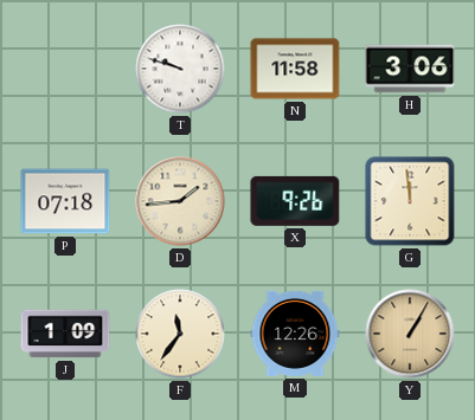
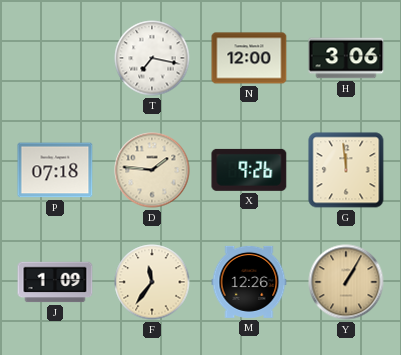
T: 9:48 -> 7:17
N: 11:58 -> 12:00
D: 1:44 -> 1:46
